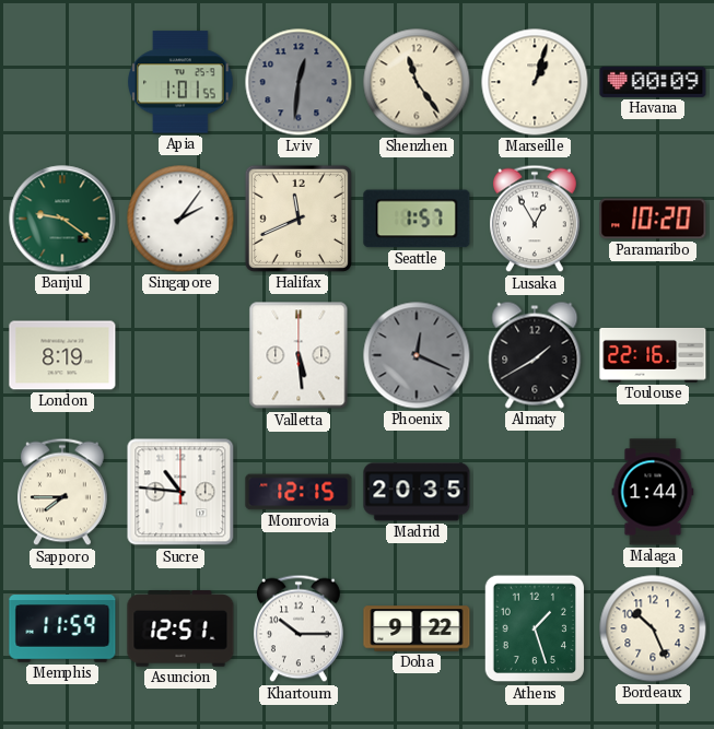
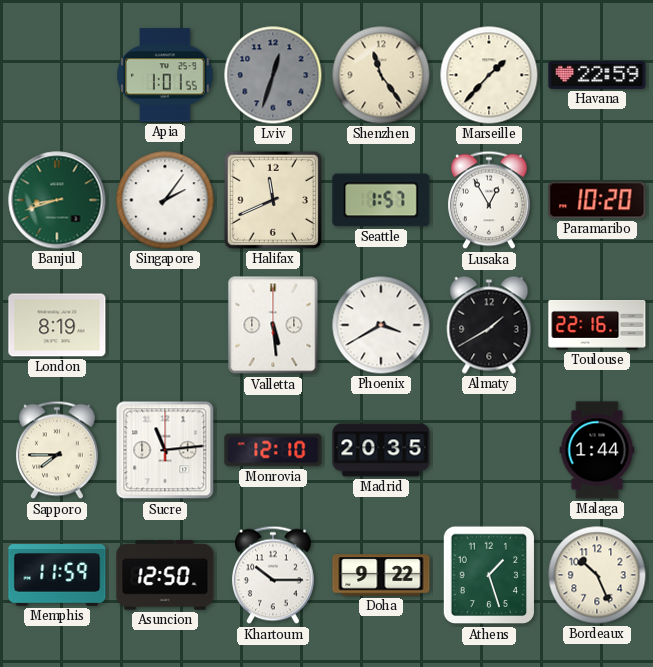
Lviv: 12:31 -> 12:33
Marseille: 1:03 -> 1:37
Havana: 00:09 -> 22:59
Banjul: 9:21 -> 8:42
Phoenix: 12:19 -> 3:40
Phoenix dial: grey -> white
Sucre: 10:46 -> 11:14
Monrovia: 12:15 -> 12:10
Asuncion: 12:51 -> 12:50
